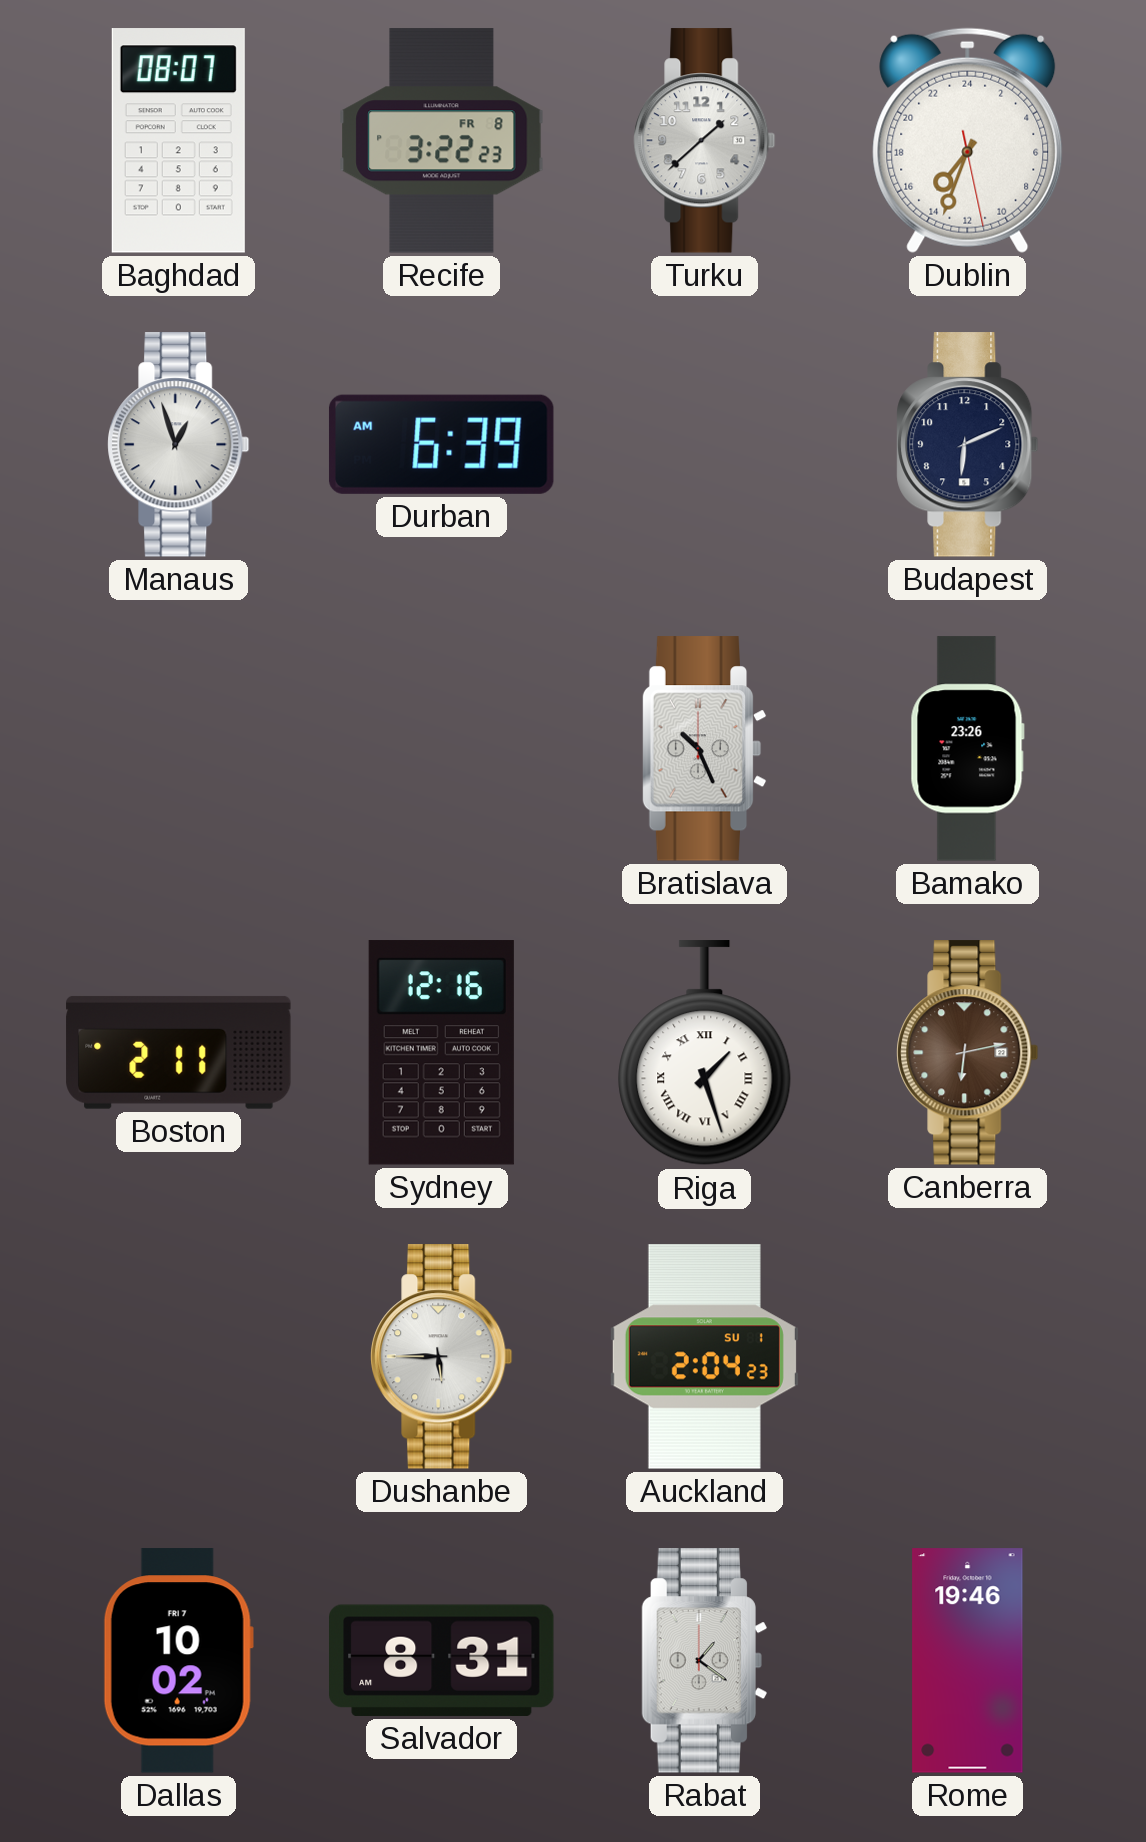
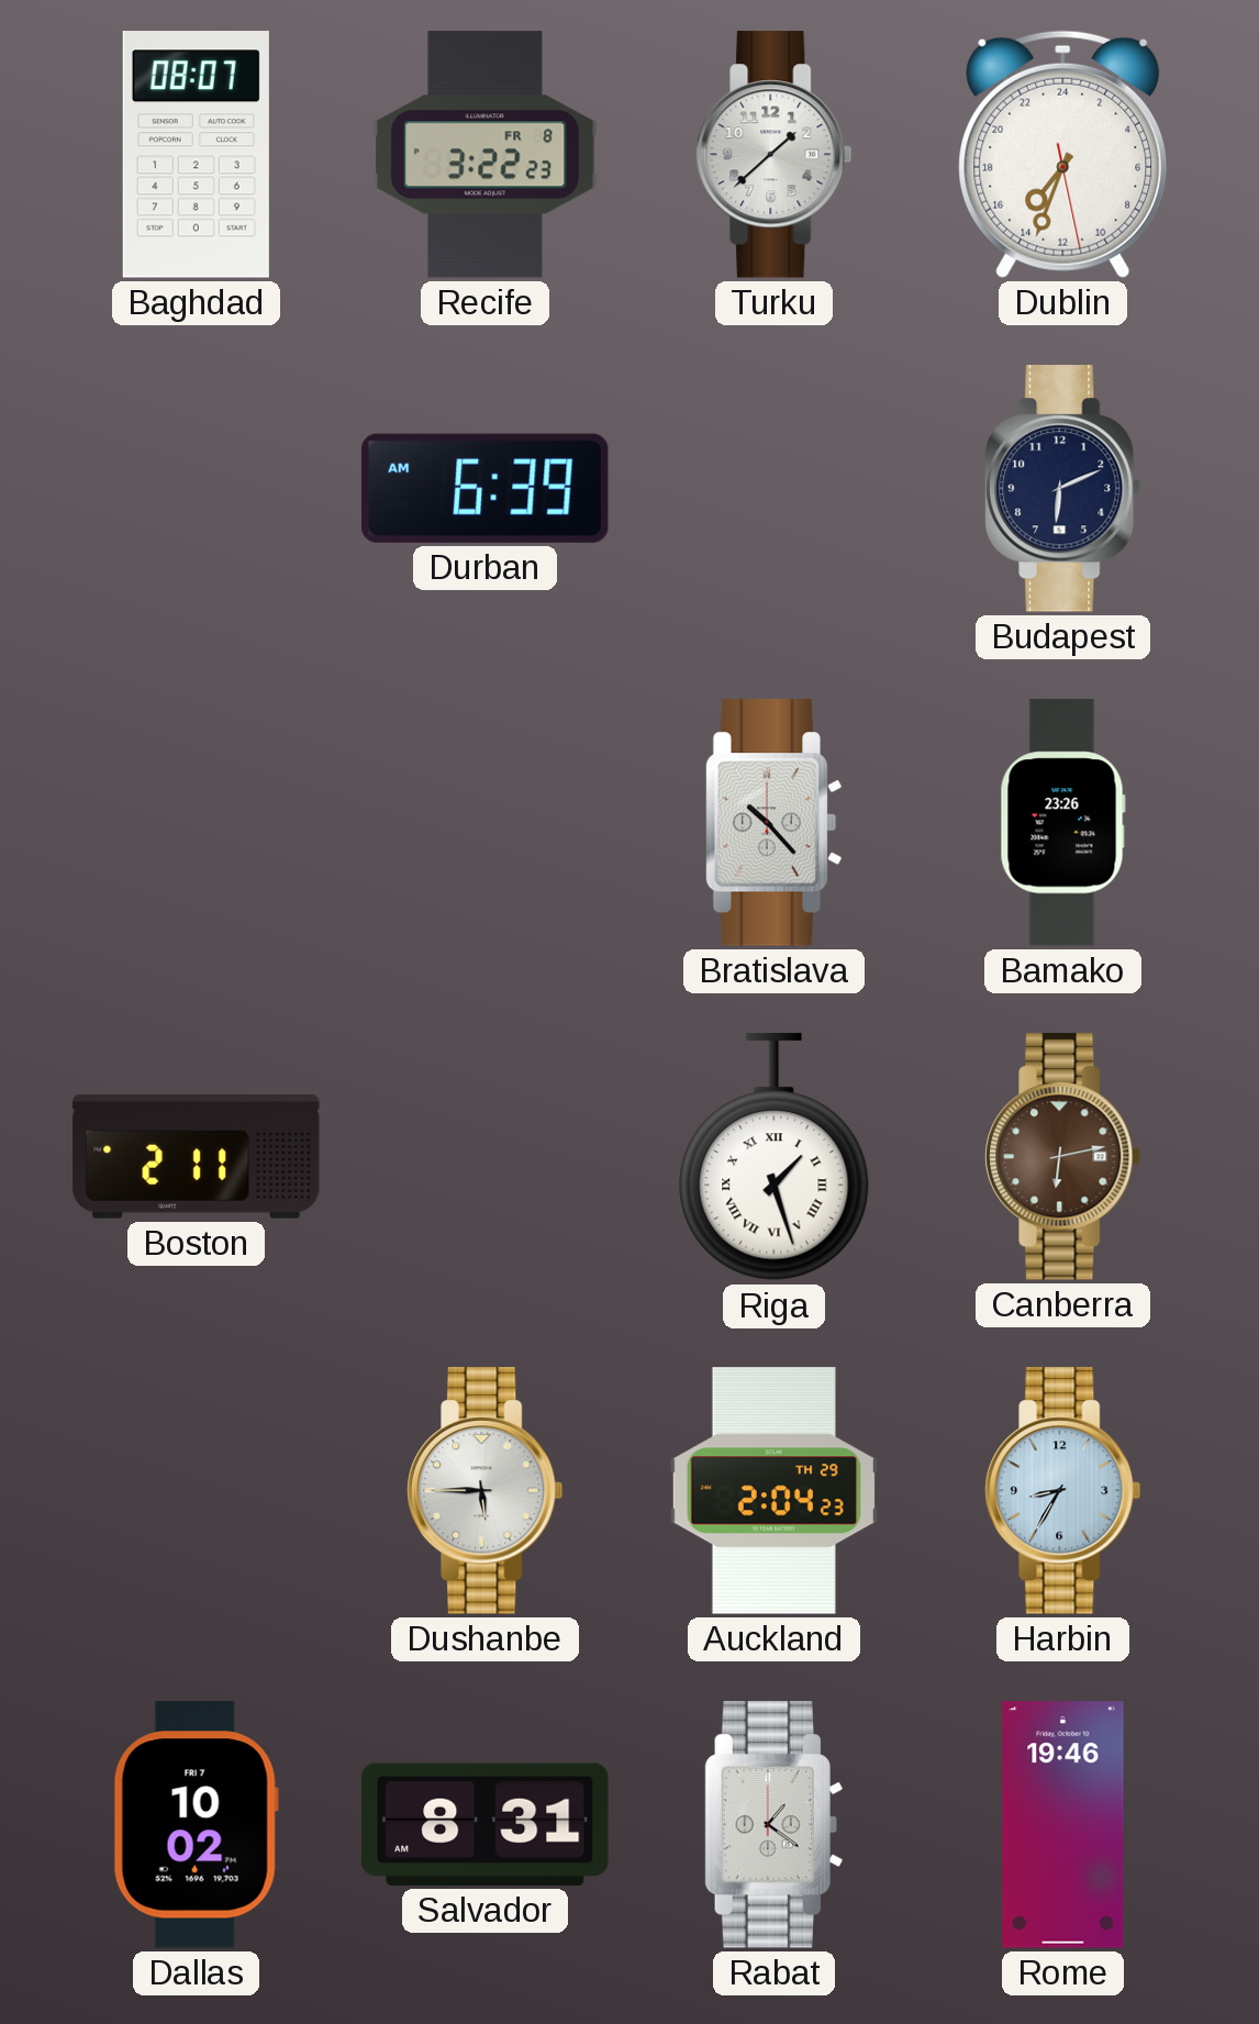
Manaus: 12:57 -> none
Bratislava: 10:26 -> 10:23
Sydney: 12:16 -> none
Auckland date: SU 1 -> TH 29
Harbin: none -> 8:35
